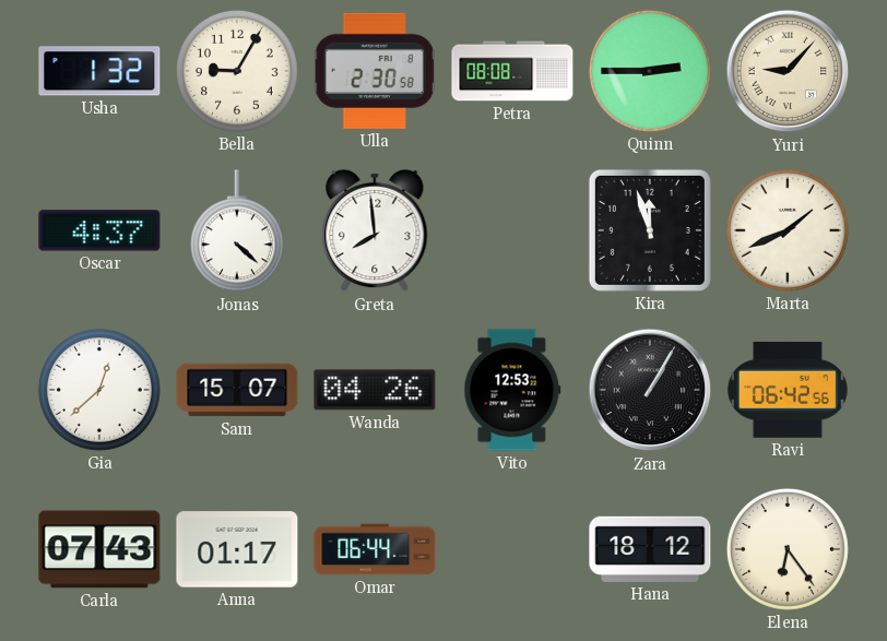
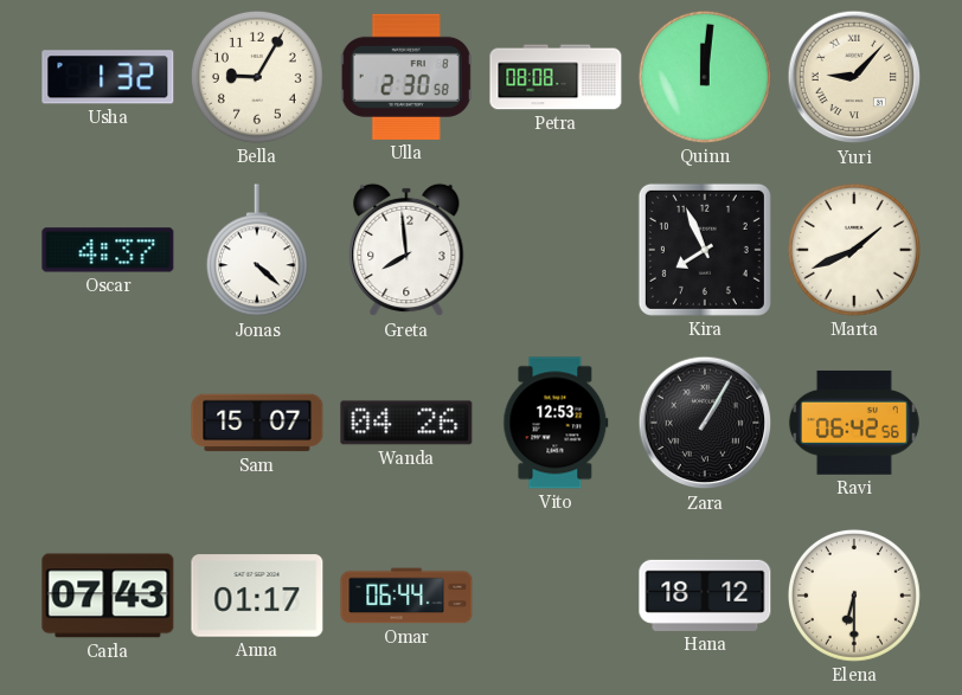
Quinn: 2:45 -> 12:01
Kira: 11:57 -> 7:56
Gia: 12:38 -> none
Elena: 6:24 -> 6:30
